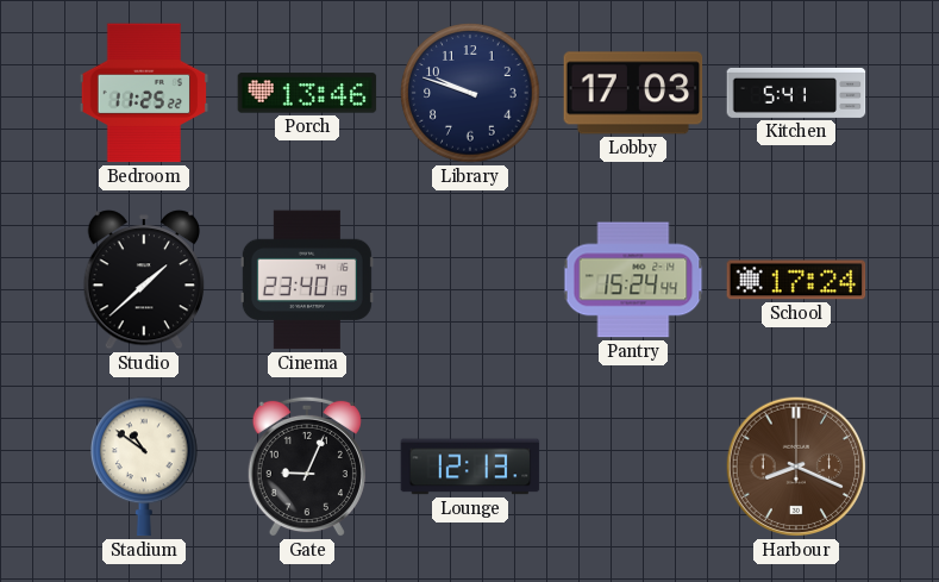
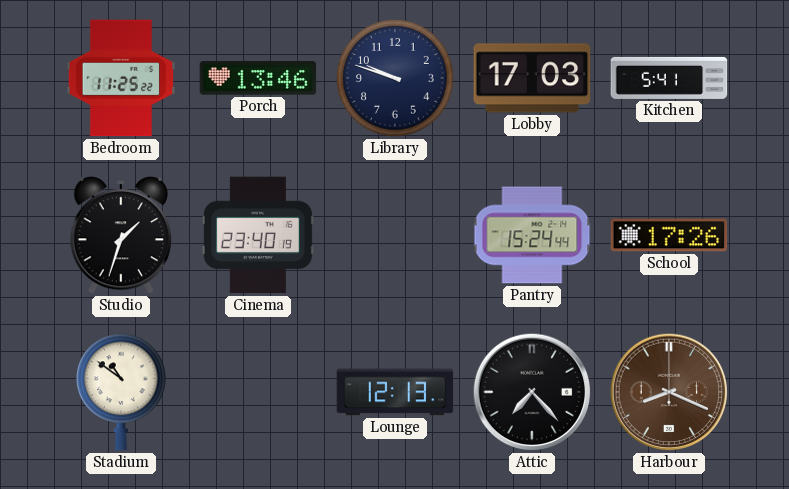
Studio: 1:38 -> 1:33
School: 17:24 -> 17:26
Gate: 9:04 -> none
Attic: none -> 7:23
